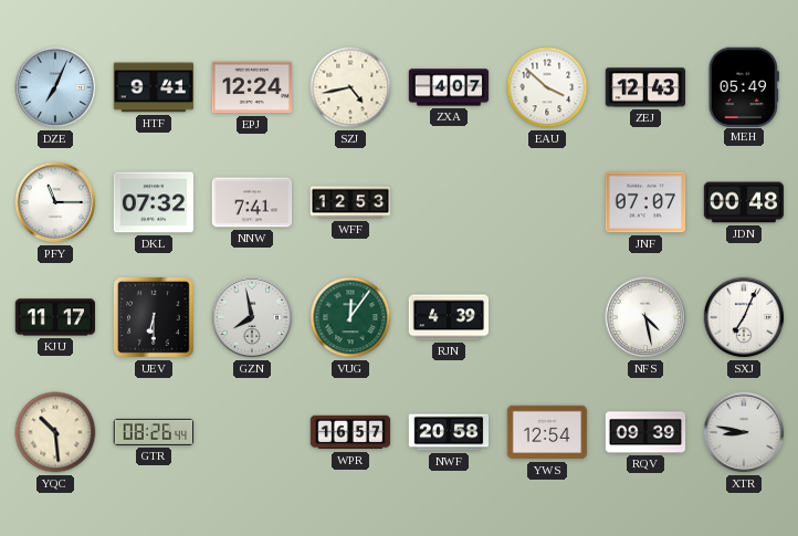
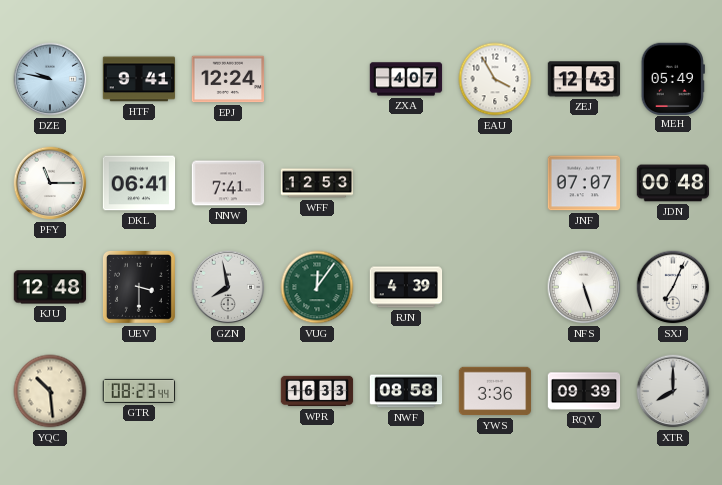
DZE: 7:04 -> 9:47
SZJ: 4:43 -> none
EAU: 3:52 -> 3:55
DKL: 07:32 -> 06:41
KJU: 11:17 -> 12:48
UEV: 6:30 -> 3:30
NFS: 4:28 -> 5:27
GTR: 08:26 -> 08:23
WPR: 16:57 -> 16:33
NWF: 20:58 -> 08:58
YWS: 12:54 -> 3:36
XTR: 8:47 -> 8:00
